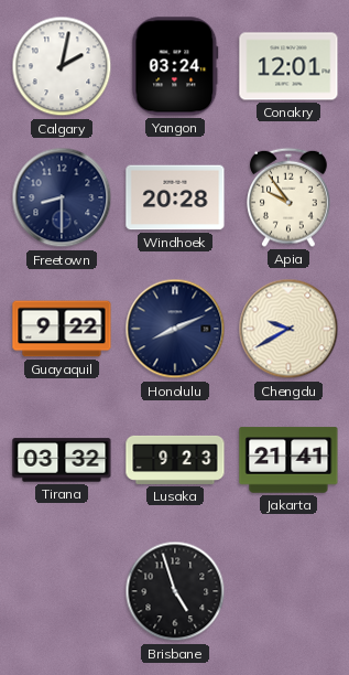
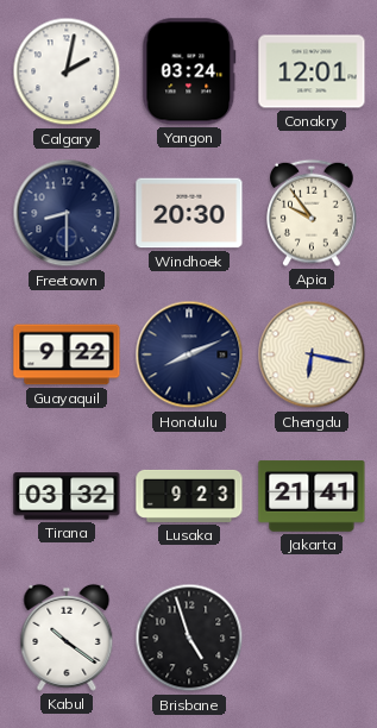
Windhoek: 20:28 -> 20:30
Chengdu: 9:40 -> 6:17
Kabul: none -> 10:21
